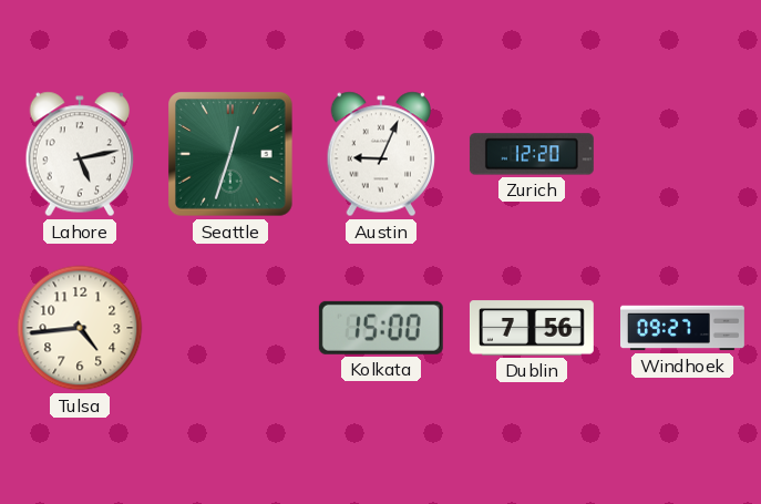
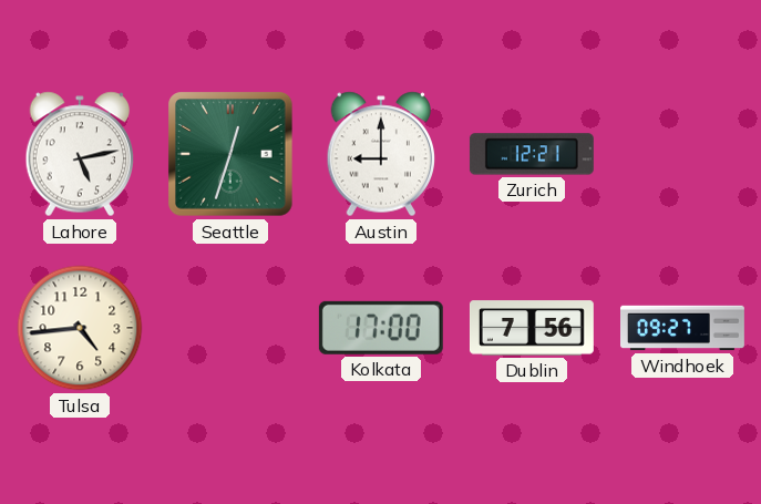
Austin: 9:04 -> 9:00
Zurich: 12:20 -> 12:21
Kolkata: 15:00 -> 17:00
